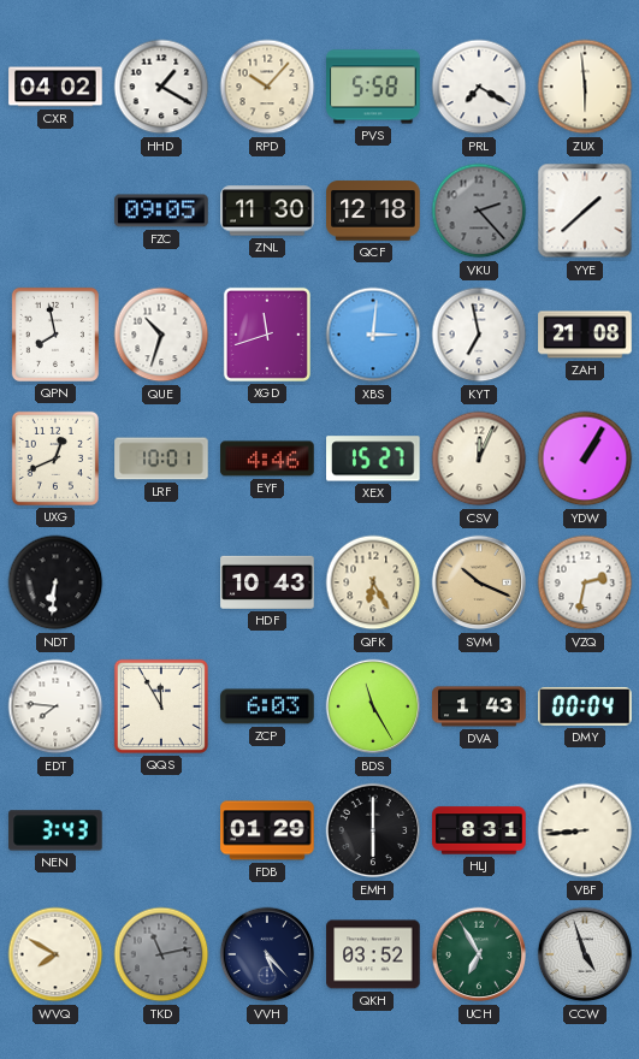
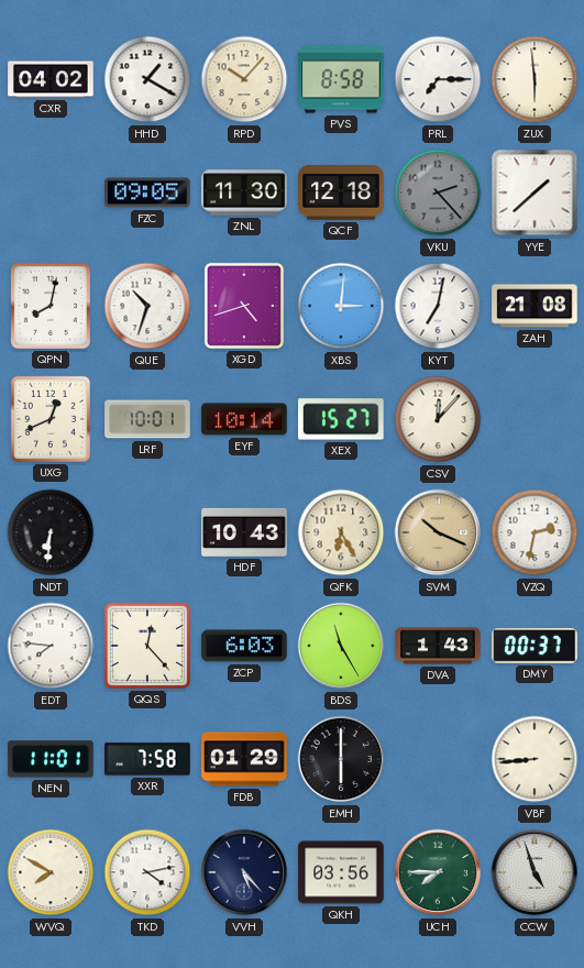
PVS: 5:58 -> 8:58
PRL: 7:20 -> 7:15
QPN: 7:58 -> 8:02
XGD: 11:42 -> 4:42
KYT: 6:58 -> 7:02
EYF: 4:46 -> 10:14
CSV: 12:04 -> 12:07
YDW: 1:05 -> none
QQS: 11:55 -> 12:23
DMY: 00:04 -> 00:37
NEN: 3:43 -> 11:01
XXR: none -> 7:58
HLJ: 8:31 -> none
TKD: 11:13 -> 4:13
TKD dial: grey -> white
QKH: 03:52 -> 03:56
UCH: 6:55 -> 7:45
